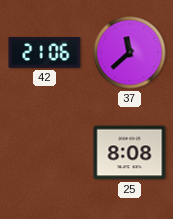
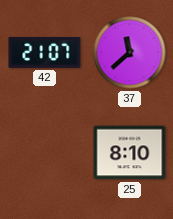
42: 21:06 -> 21:07
25: 8:08 -> 8:10
